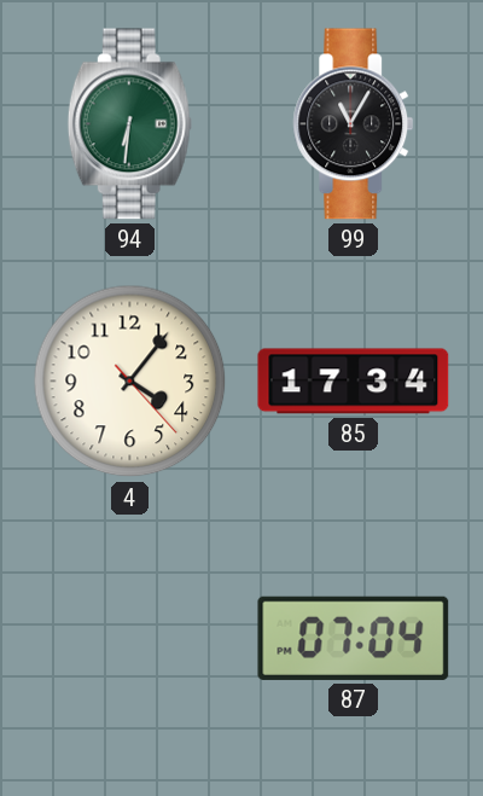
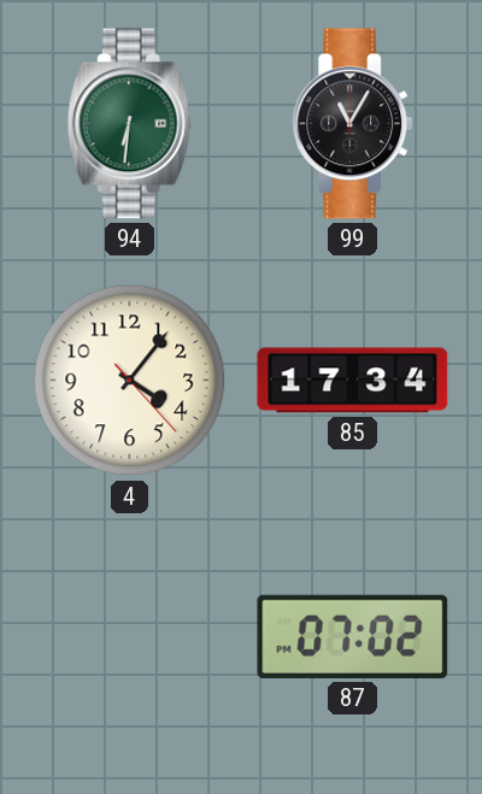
87: 07:04 -> 07:02
